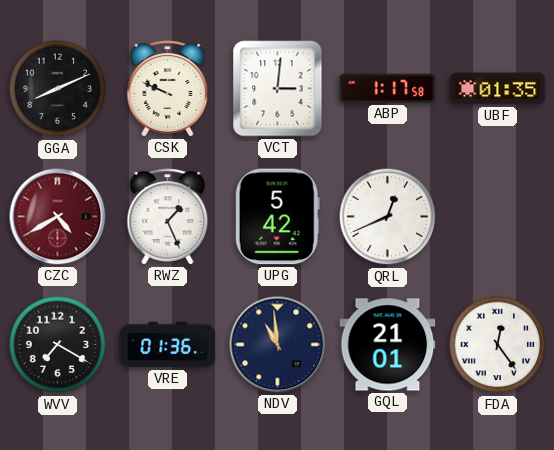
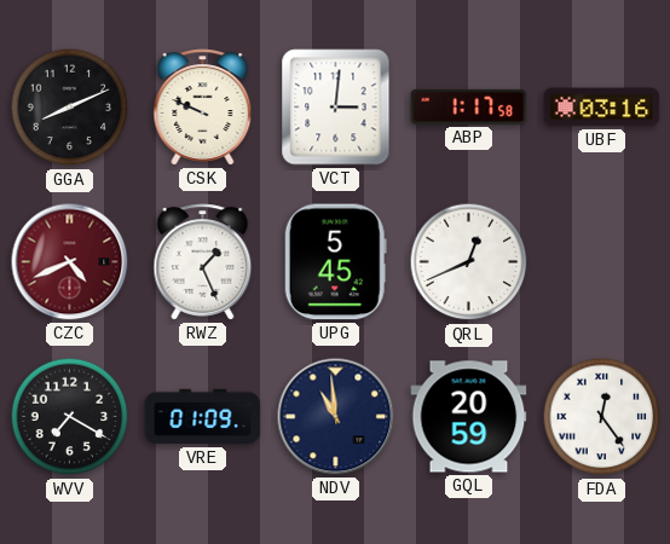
UBF: 01:35 -> 03:16
CZC: 4:40 -> 4:41
UPG: 5:42 -> 5:45
VRE: 01:36 -> 01:09
GQL: 21:01 -> 20:59
